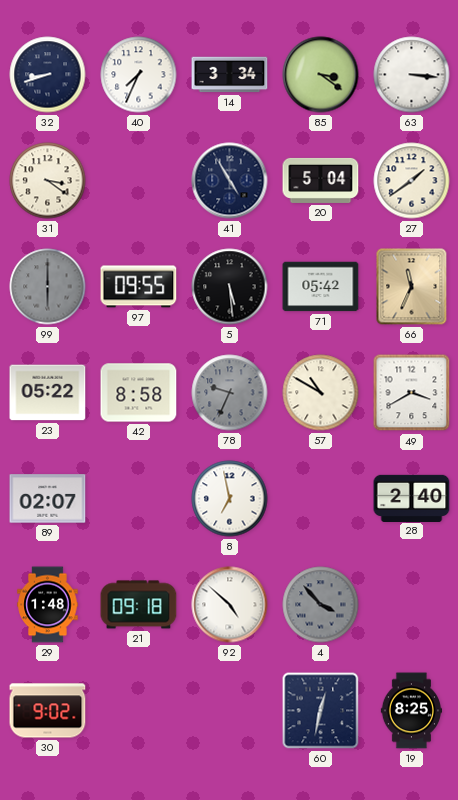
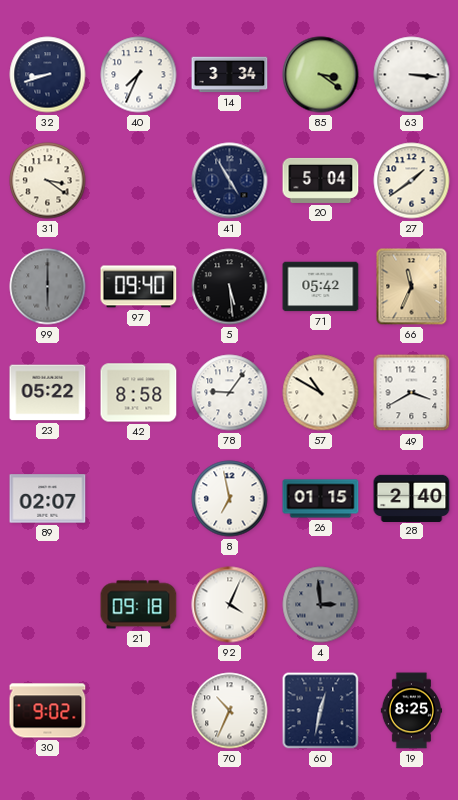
97: 09:55 -> 09:40
78: 9:34 -> 9:06
78 dial: grey -> white
26: none -> 01:15
29: 1:48 -> none
92: 4:52 -> 4:04
4: 3:53 -> 2:59
70: none -> 10:34
